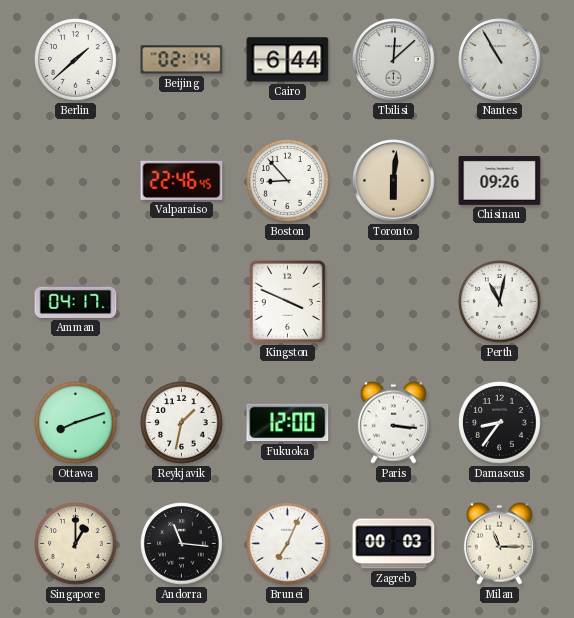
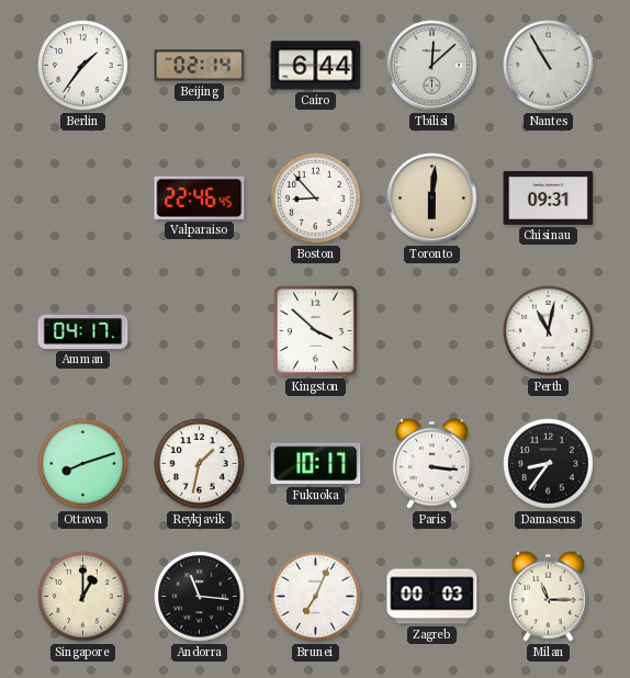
Berlin: 1:38 -> 1:36
Chisinau: 09:26 -> 09:31
Kingston: 3:49 -> 3:52
Fukuoka: 12:00 -> 10:17
